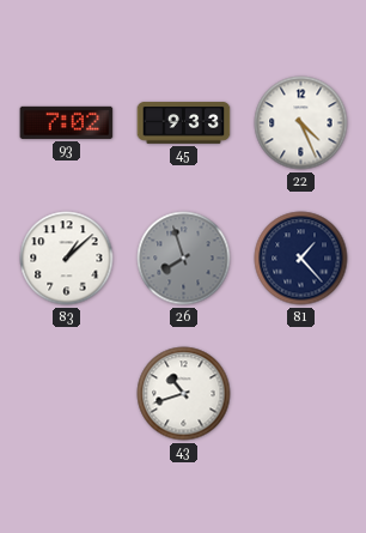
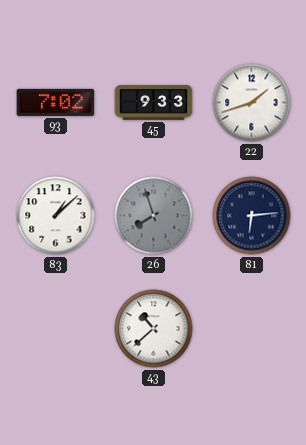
22: 4:26 -> 1:42
81: 1:23 -> 6:14
43: 10:42 -> 10:38
